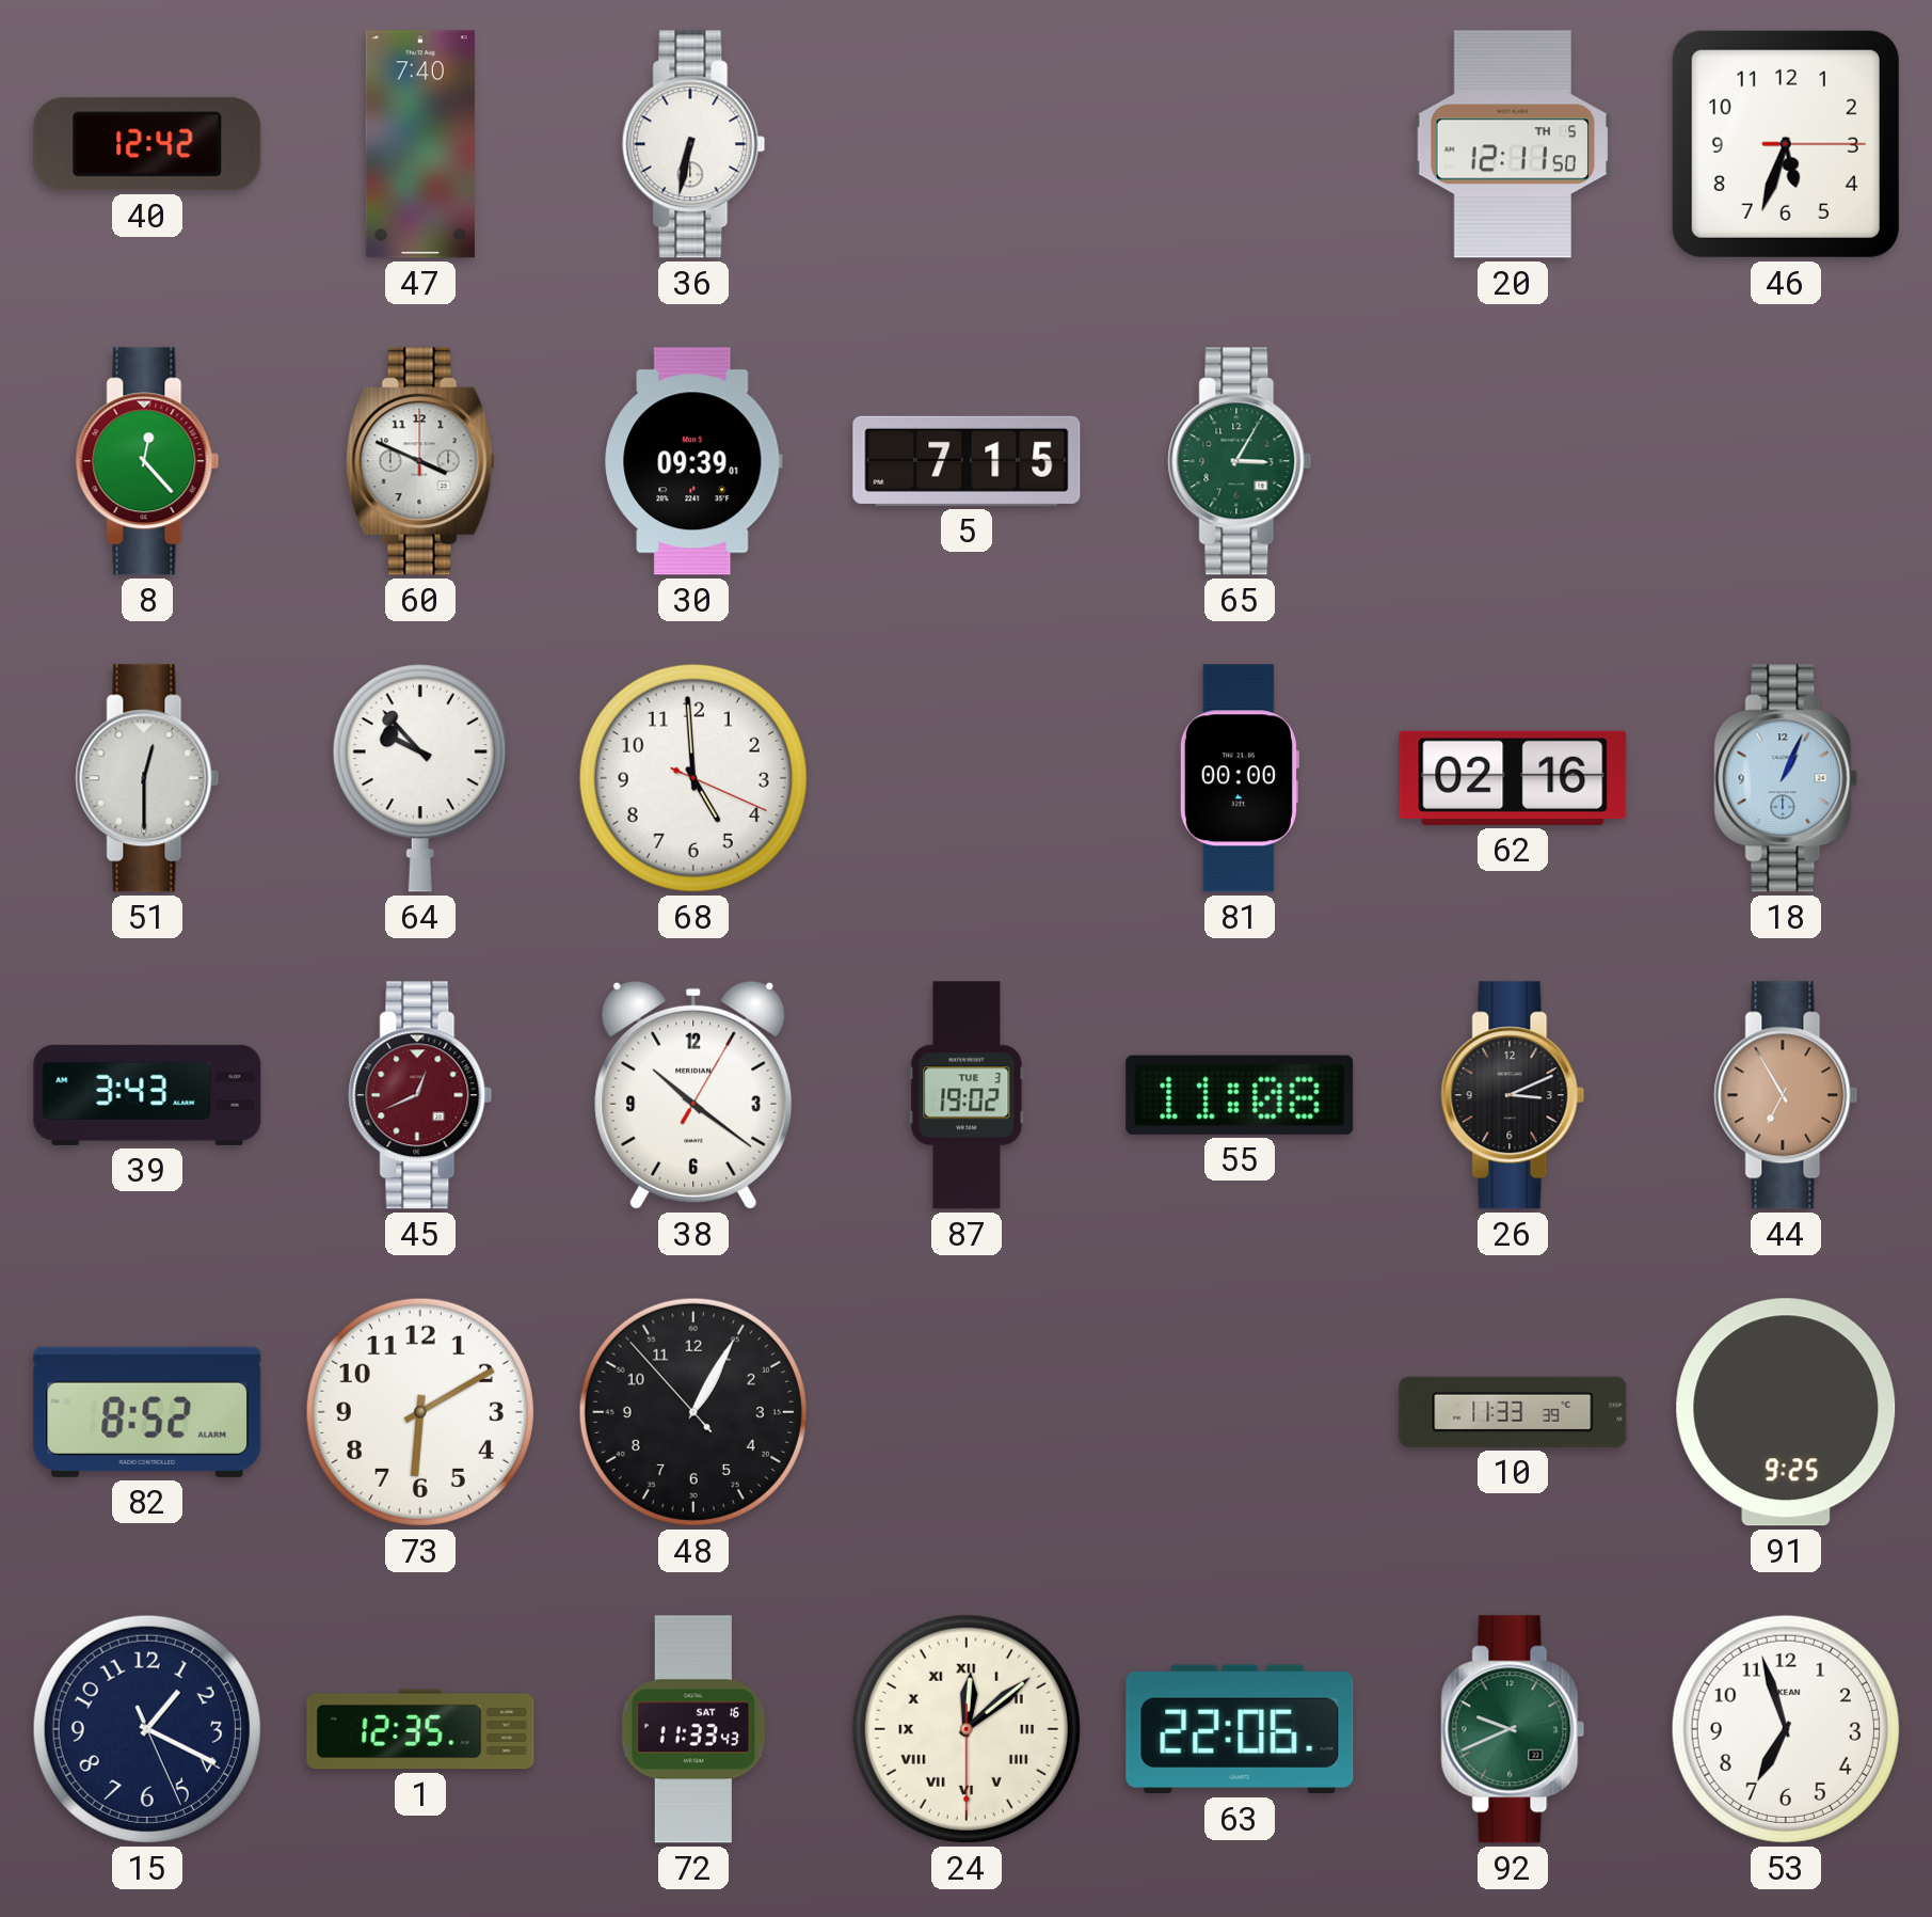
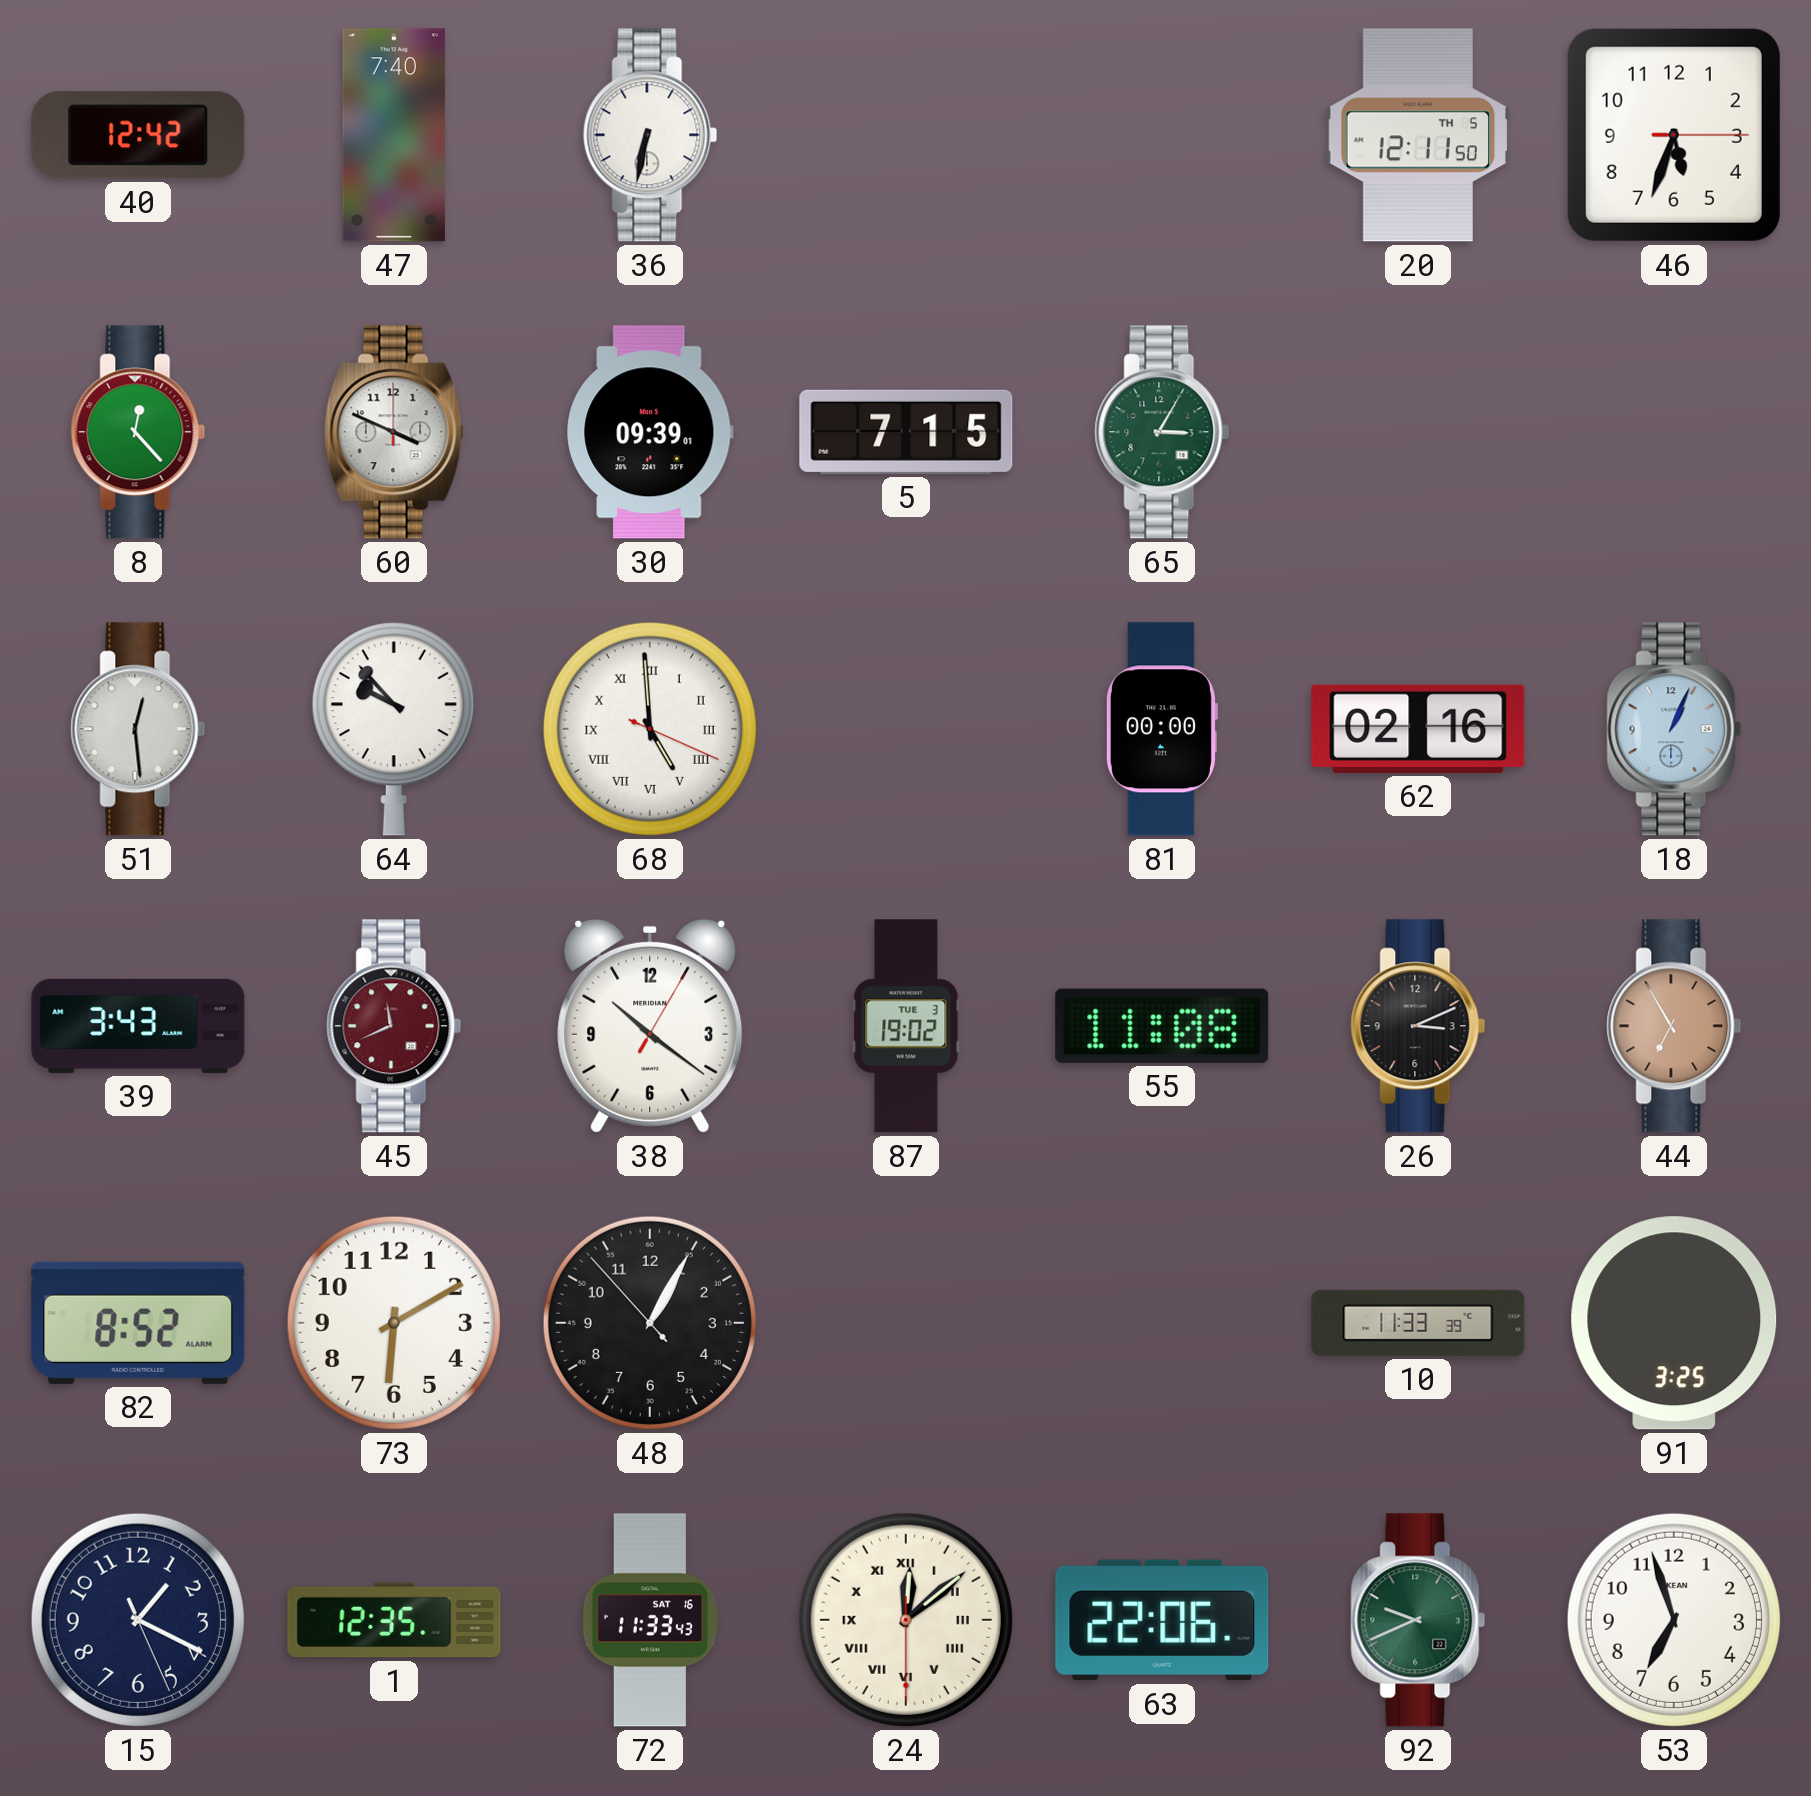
51: 12:30 -> 12:29
68 numerals: Arabic -> Roman
45: 12:41 -> 11:41
91: 9:25 -> 3:25
